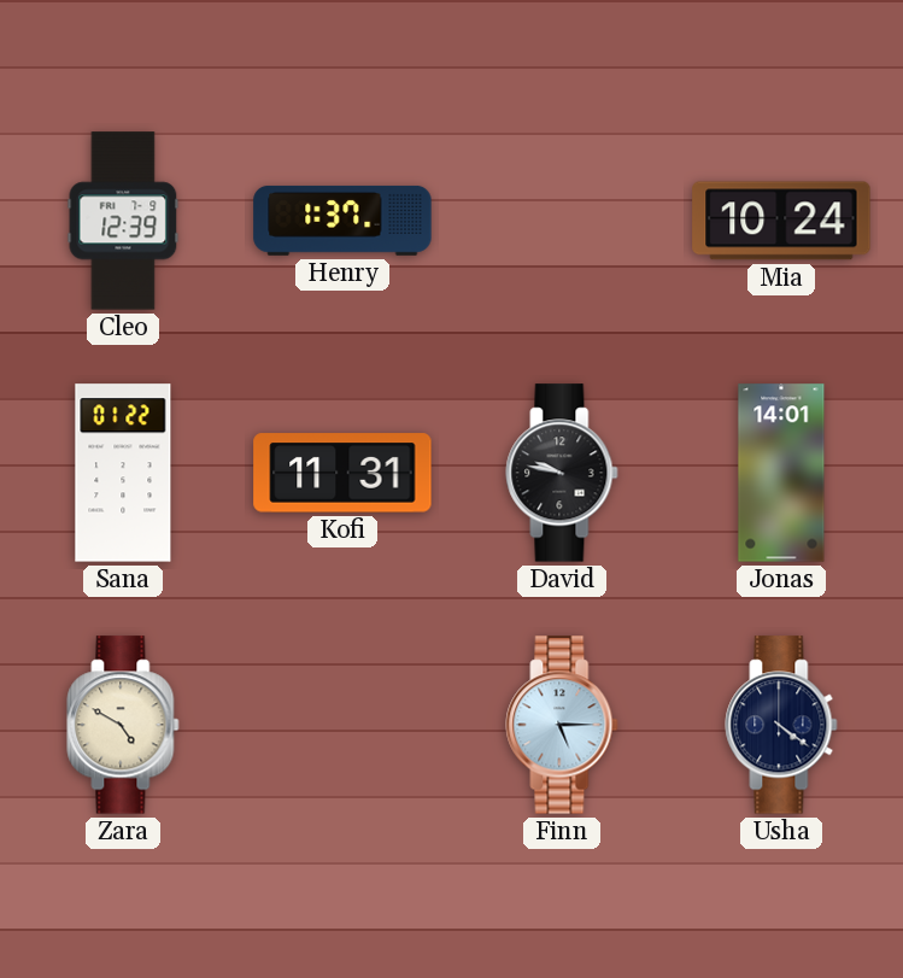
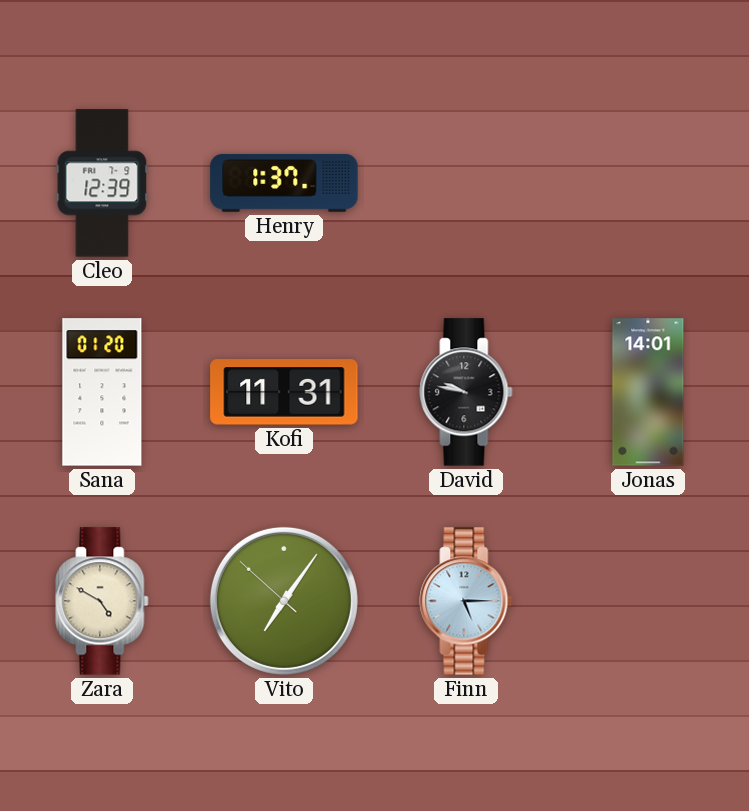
Mia: 10:24 -> none
Sana: 01:22 -> 01:20
Vito: none -> 7:05
Usha: 4:21 -> none
